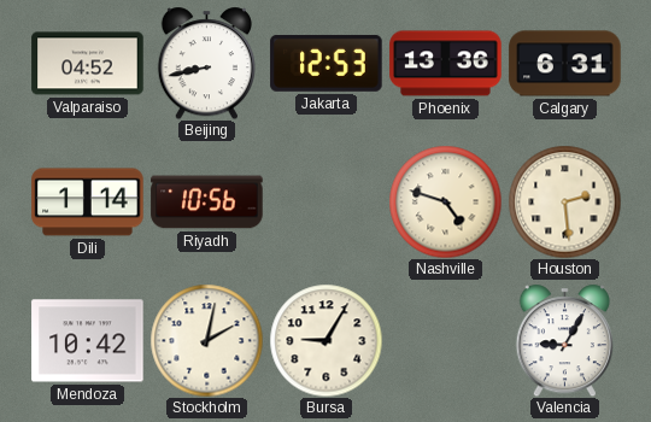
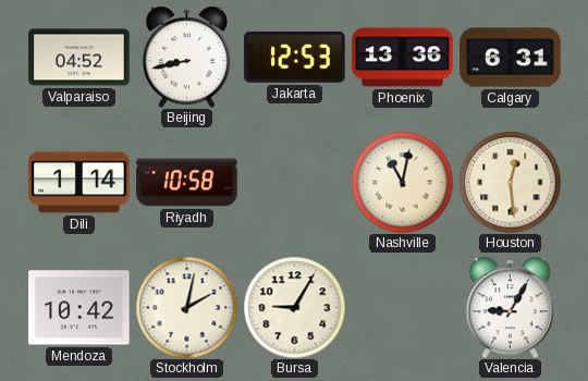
Riyadh: 10:56 -> 10:58
Nashville: 4:48 -> 11:02
Houston: 2:29 -> 12:29
